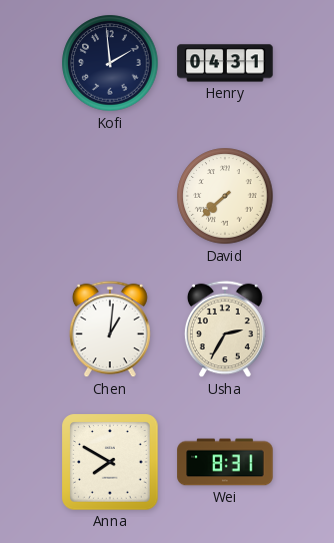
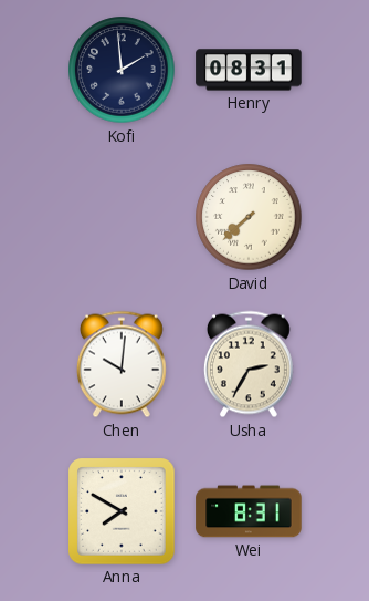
Henry: 04:31 -> 08:31
Chen: 1:01 -> 10:01
